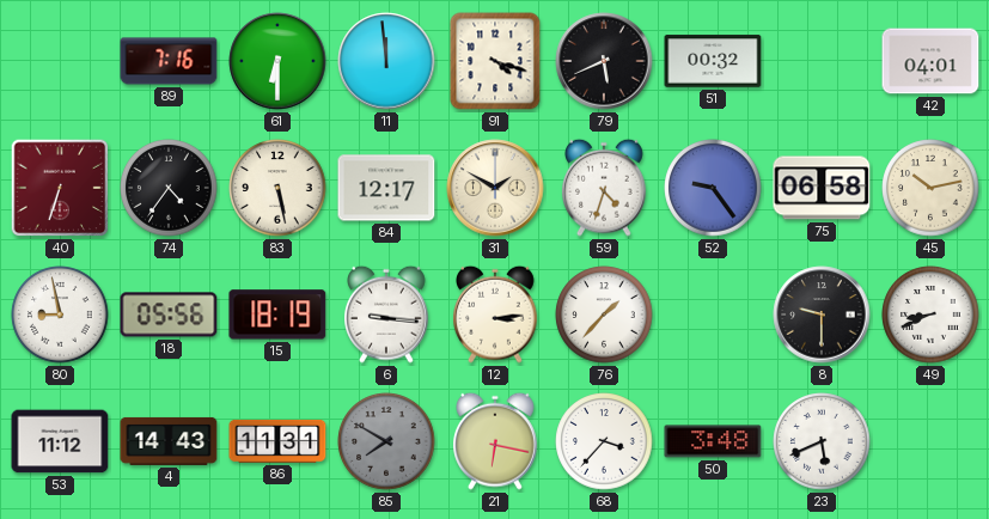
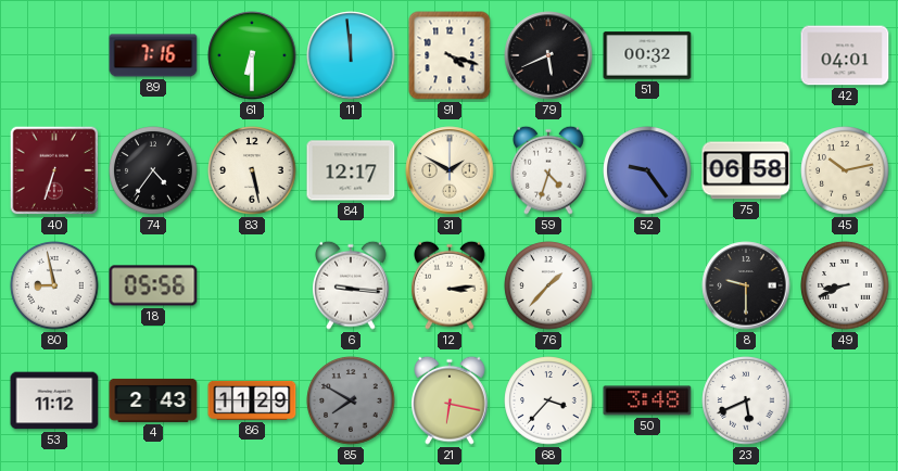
15: 18:19 -> none
4: 14:43 -> 2:43
86: 11:31 -> 11:29
